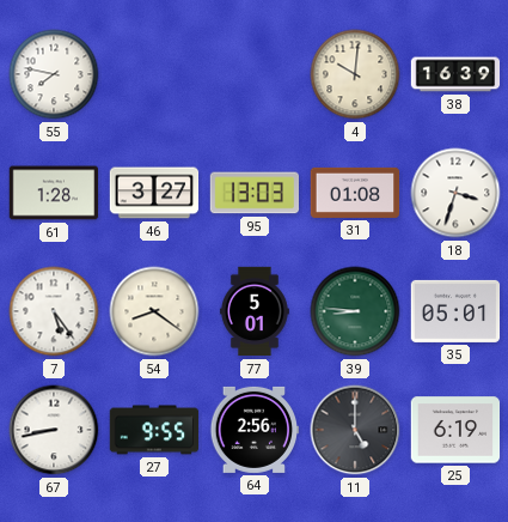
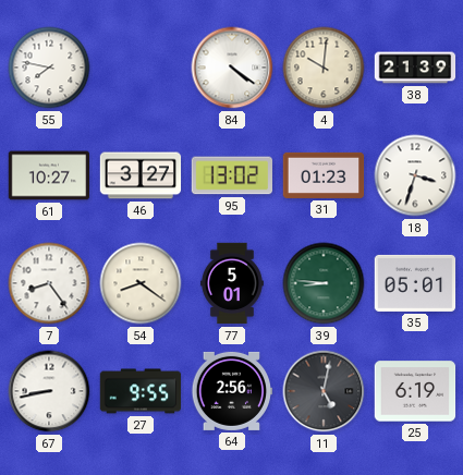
84: none -> 4:21
38: 16:39 -> 21:39
61: 1:28 -> 10:27
95: 13:03 -> 13:02
31: 01:08 -> 01:23
7: 5:24 -> 8:24
11: 5:00 -> 5:02
